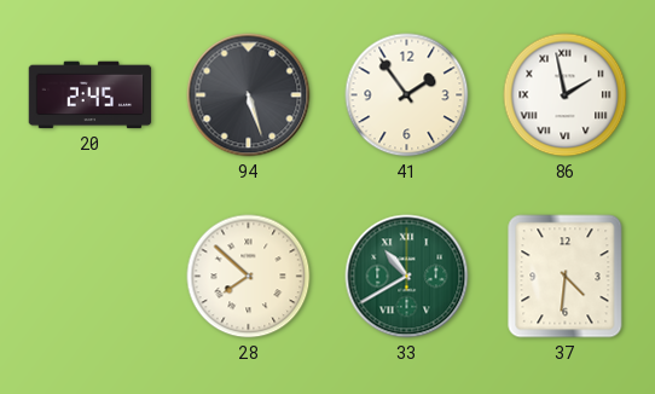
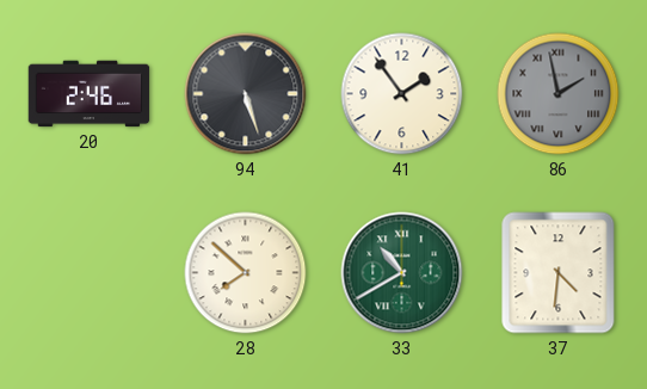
20: 2:45 -> 2:46
86 dial: white -> grey
